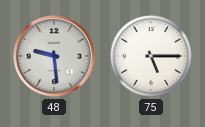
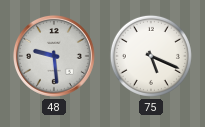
75: 5:15 -> 5:19
